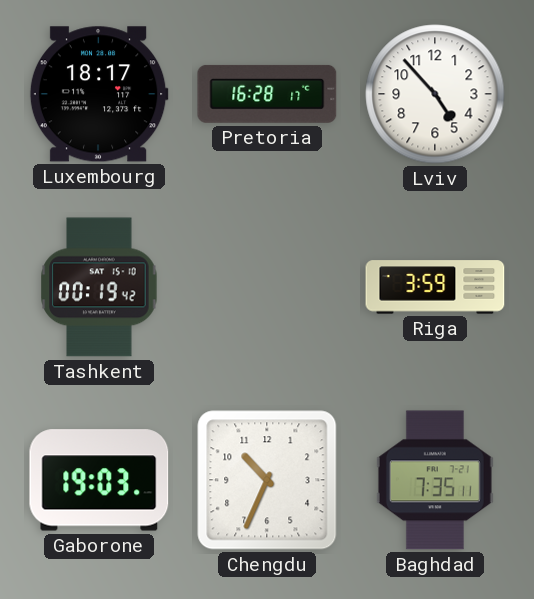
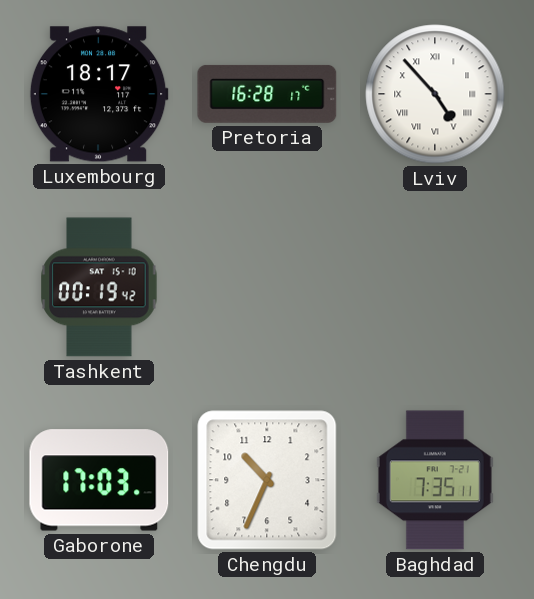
Lviv numerals: Arabic -> Roman
Riga: 3:59 -> none
Gaborone: 19:03 -> 17:03
